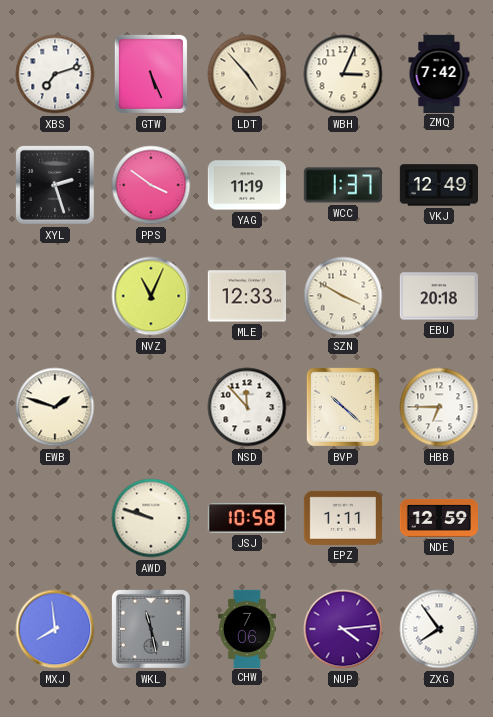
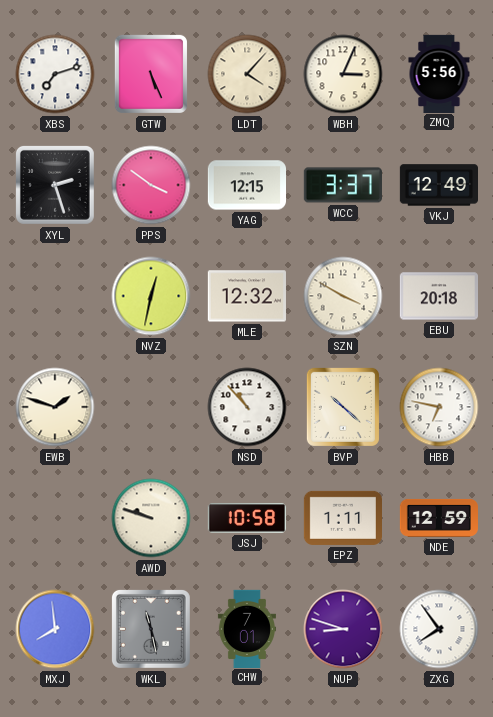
LDT: 4:53 -> 4:07
ZMQ: 7:42 -> 5:56
YAG: 11:19 -> 12:15
WCC: 1:37 -> 3:37
NVZ: 11:04 -> 12:32
MLE: 12:33 -> 12:32
NSD: 11:53 -> 10:53
HBB: 6:45 -> 6:47
CHW: 7:06 -> 7:01
NUP: 4:14 -> 8:48
